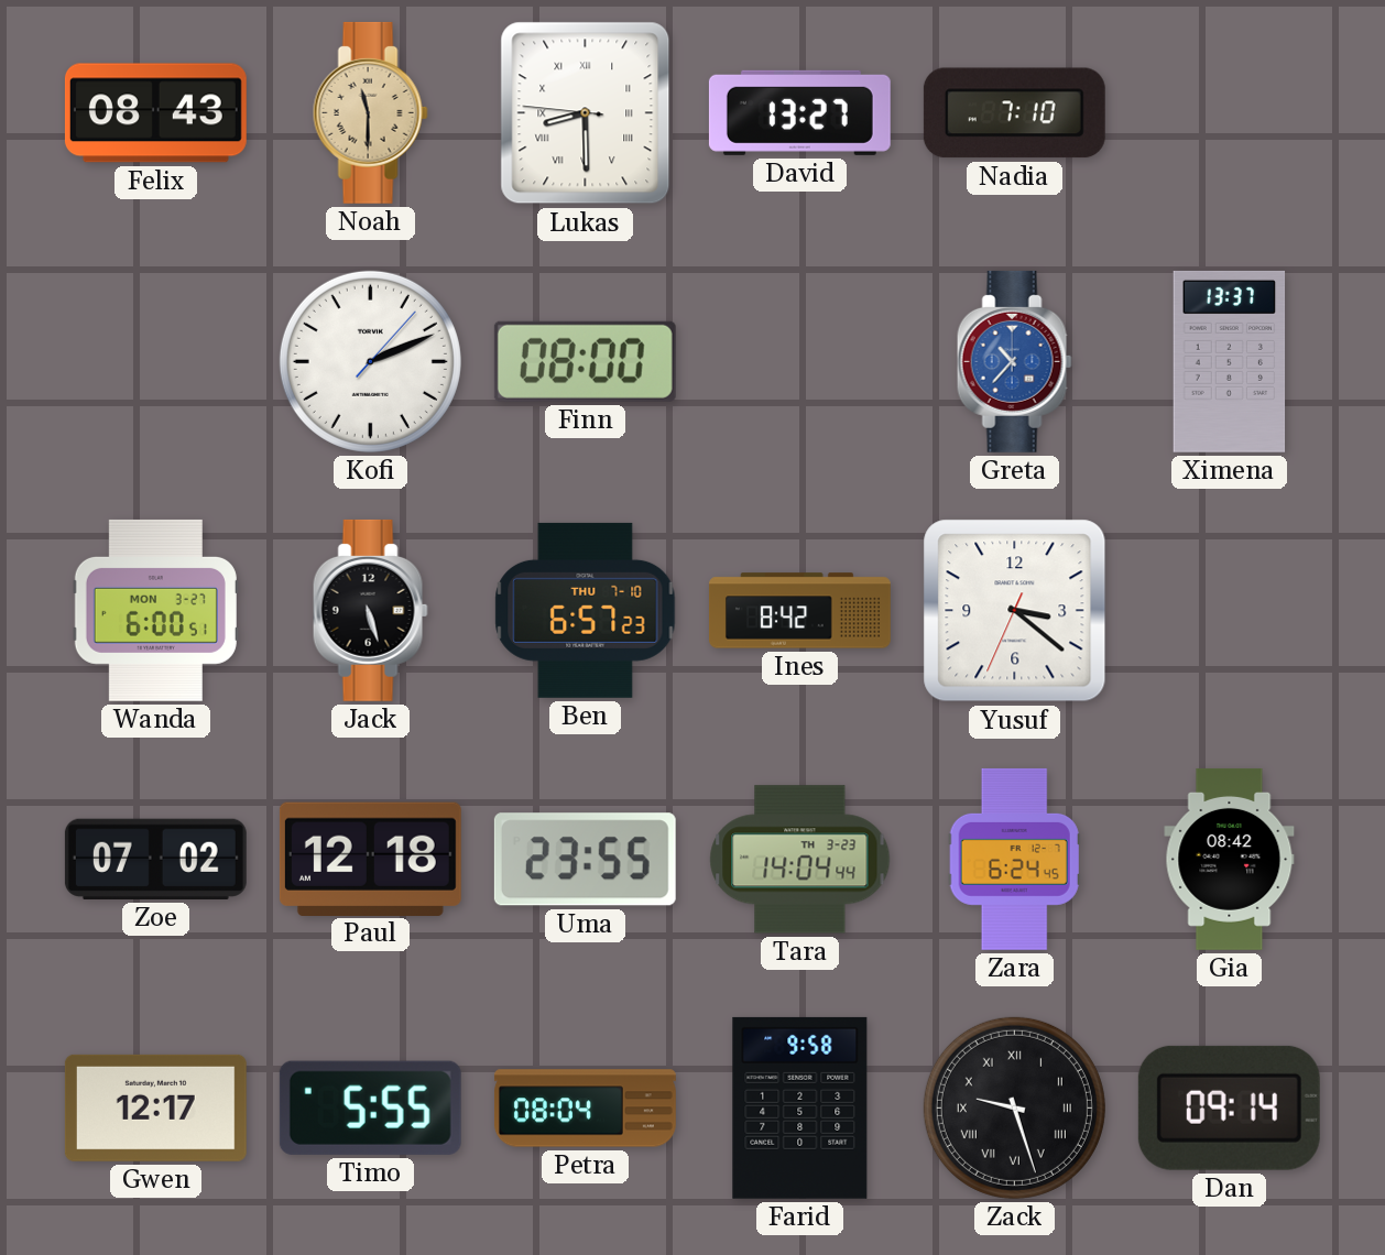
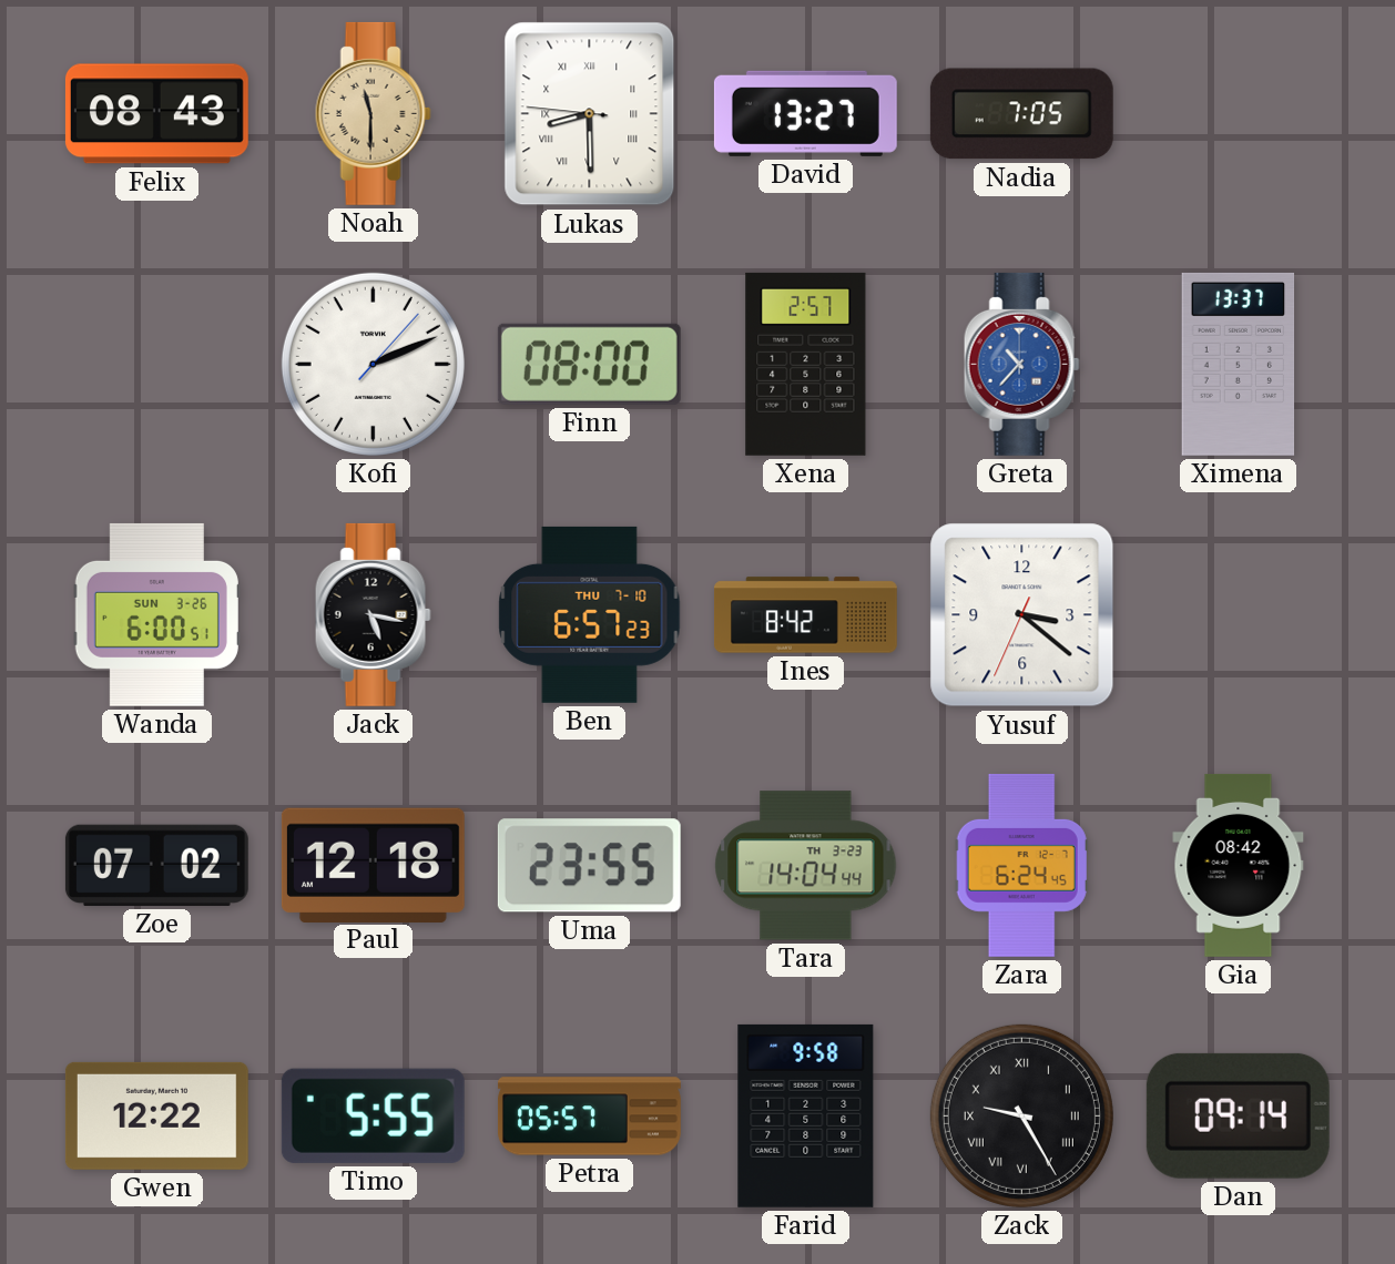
Nadia: 7:10 -> 7:05
Xena: none -> 2:57
Wanda date: MON 3-27 -> SUN 3-26
Jack: 5:27 -> 5:17
Gwen: 12:17 -> 12:22
Petra: 08:04 -> 05:57
Zack: 9:27 -> 9:25
